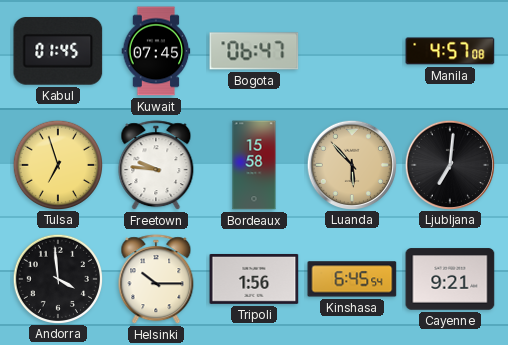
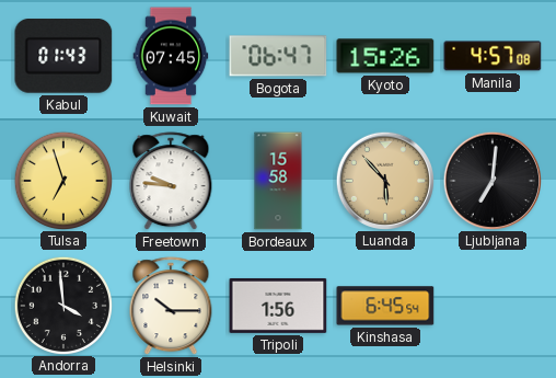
Kabul: 01:45 -> 01:43
Kyoto: none -> 15:26
Cayenne: 9:21 -> none
